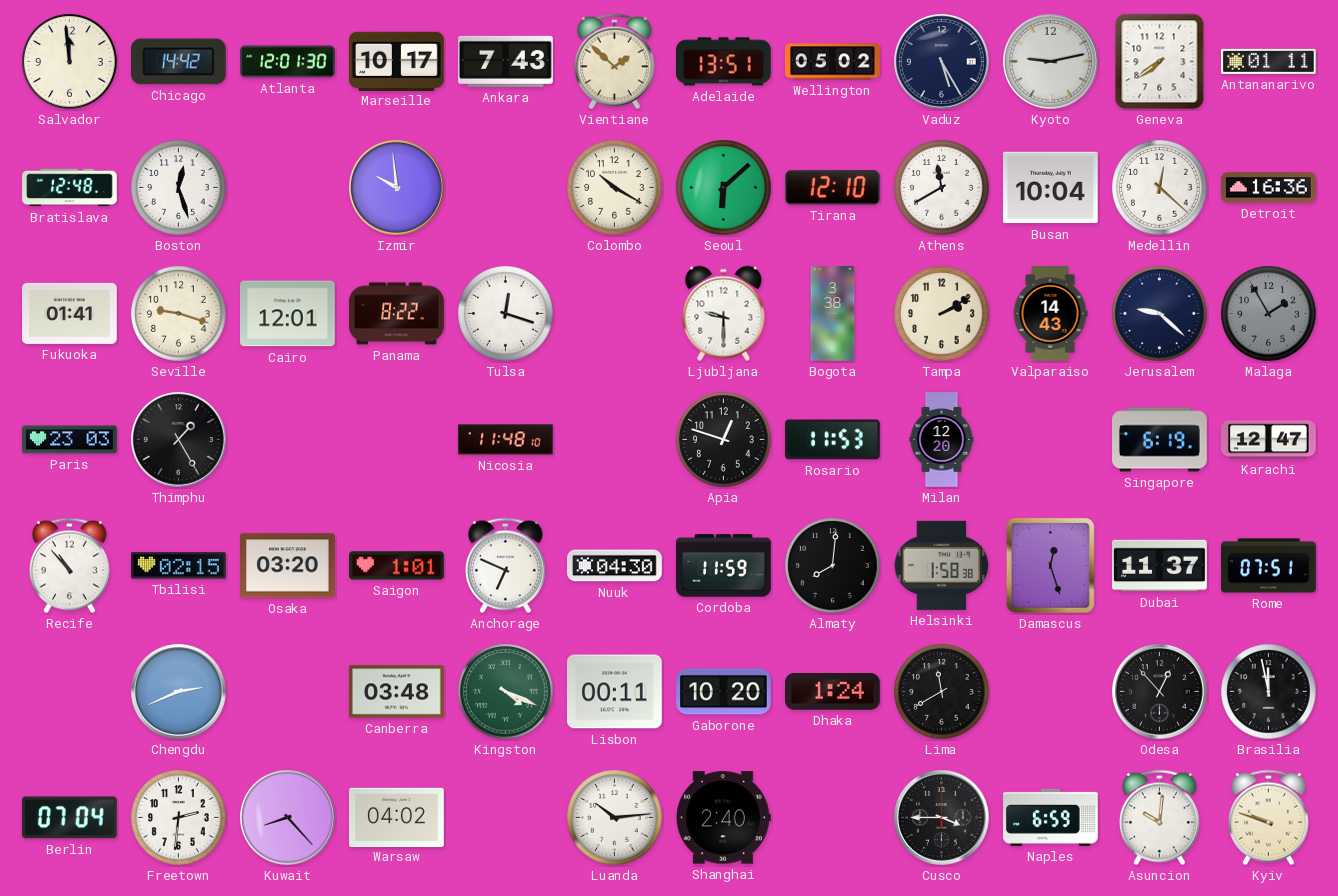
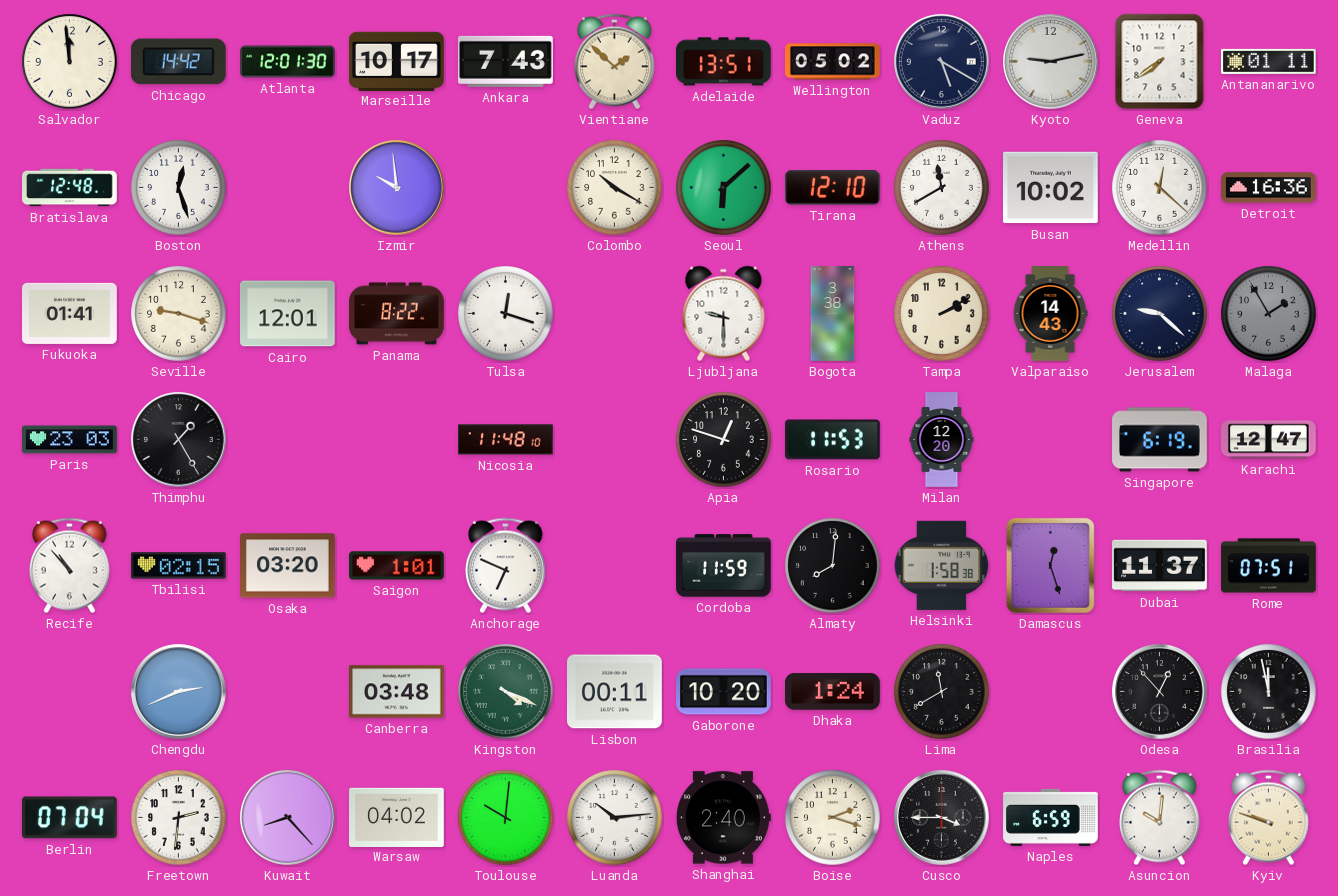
Vaduz: 5:25 -> 5:20
Busan: 10:04 -> 10:02
Nuuk: 04:30 -> none
Toulouse: none -> 10:01
Boise: none -> 2:18
